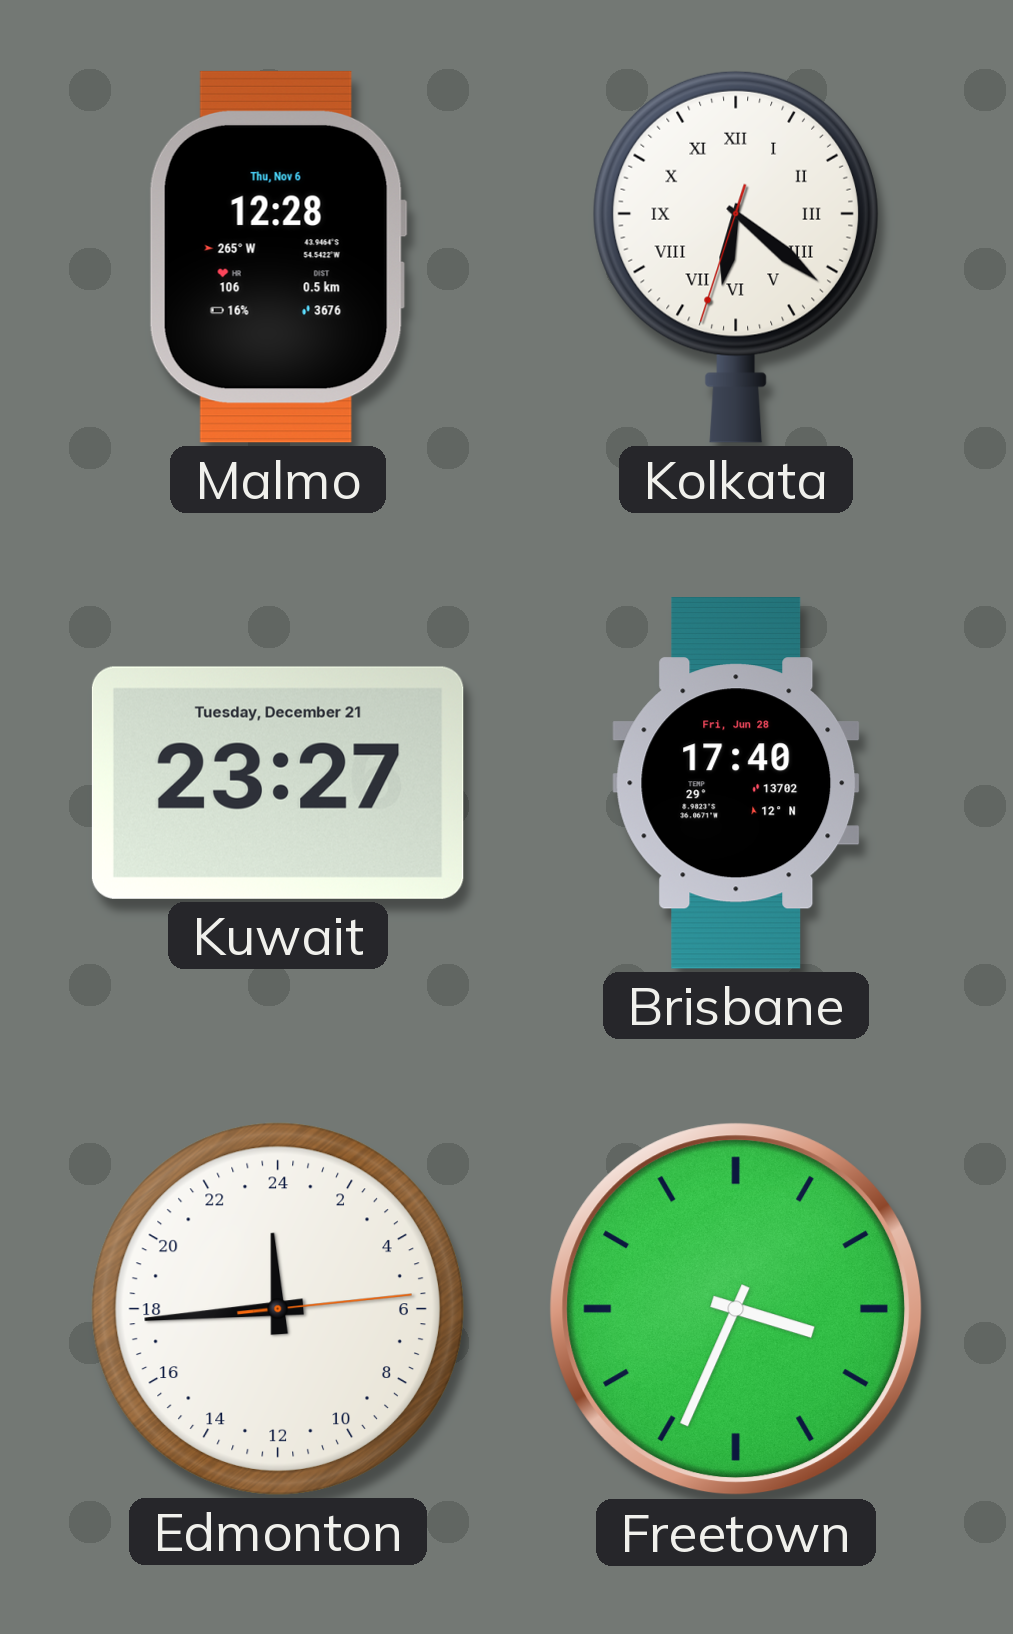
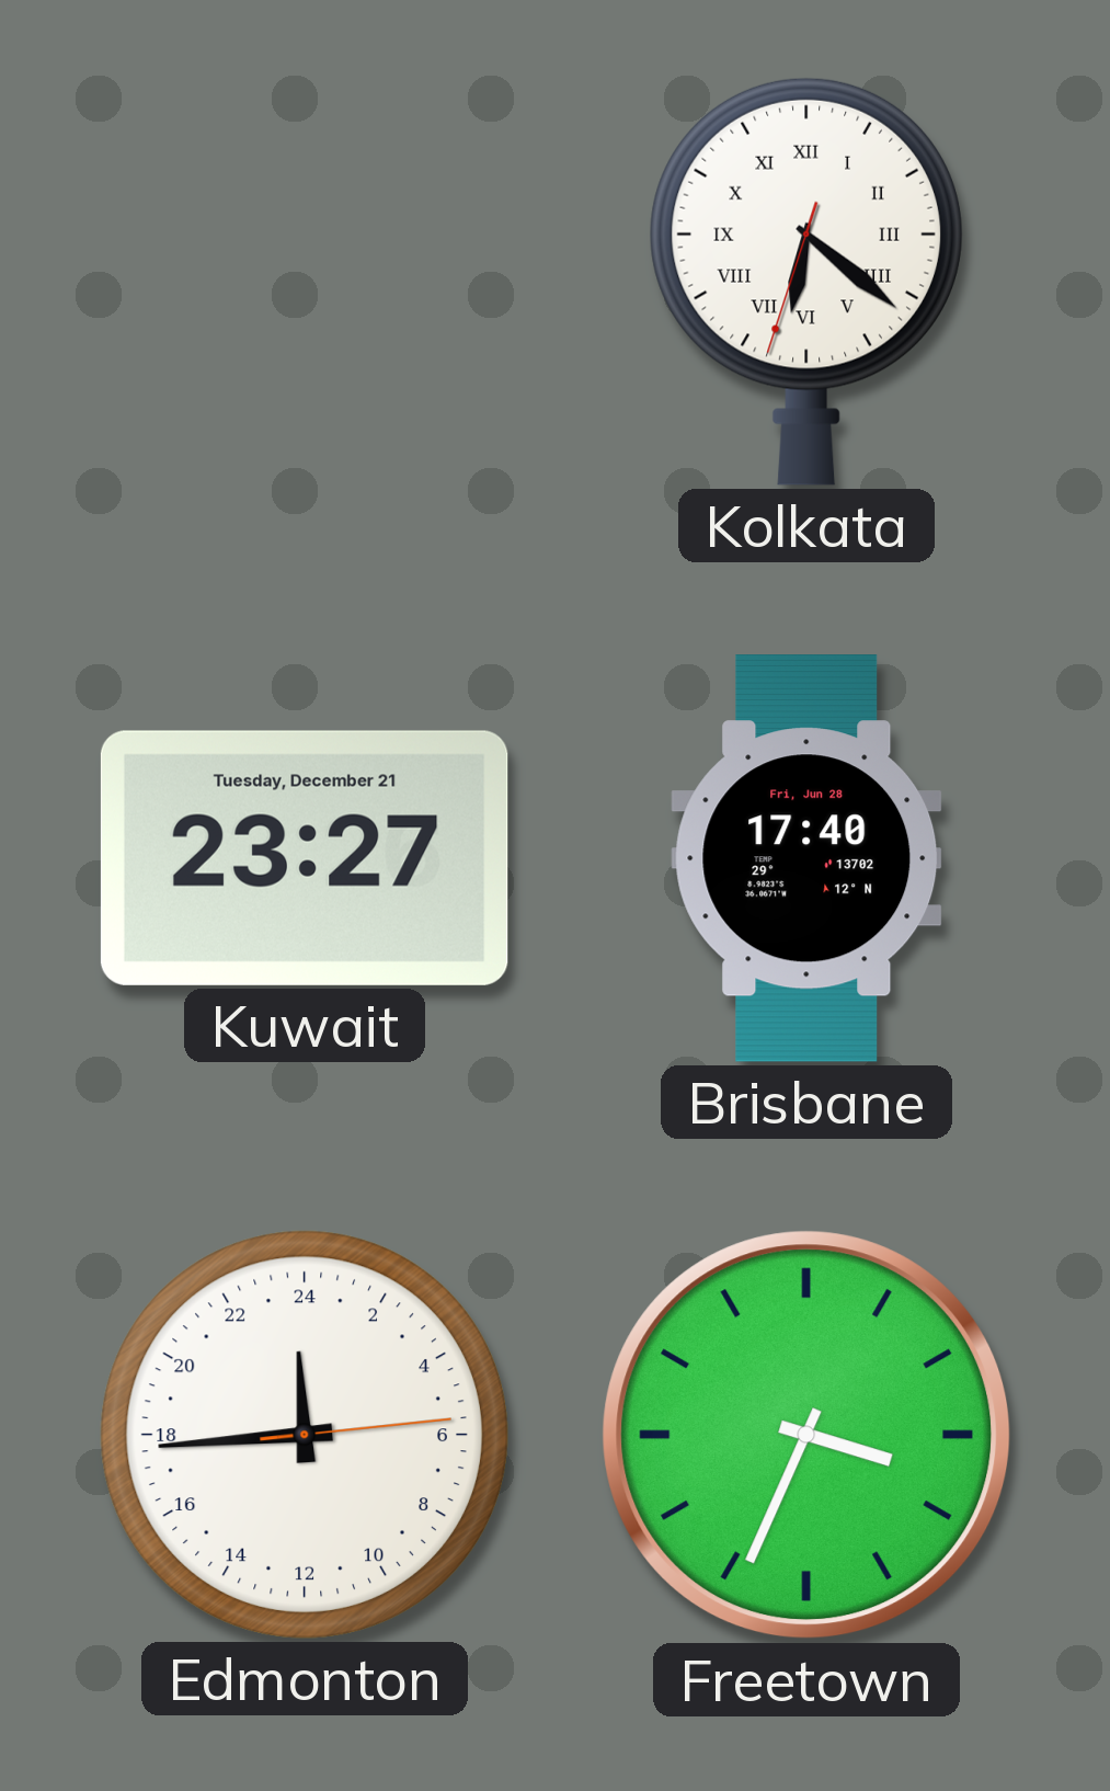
Malmo: 12:28 -> none
